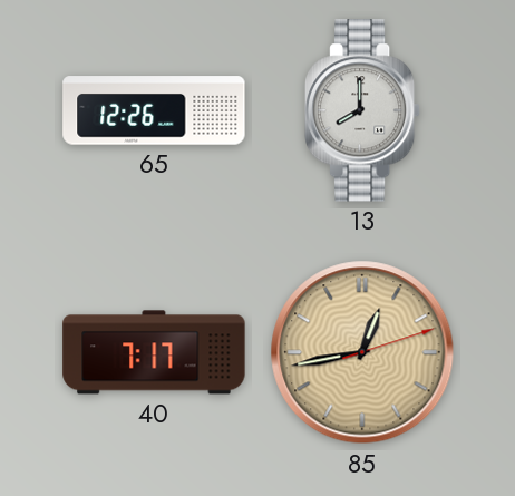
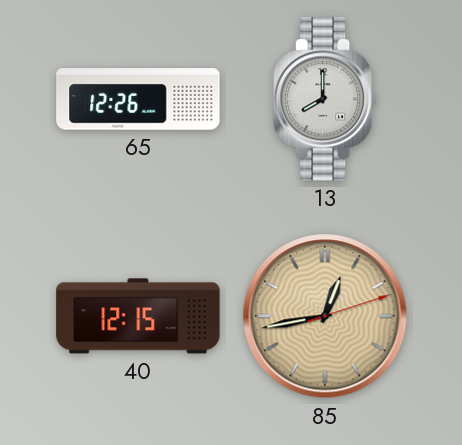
40: 7:17 -> 12:15
